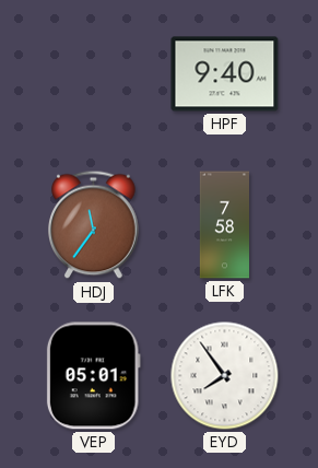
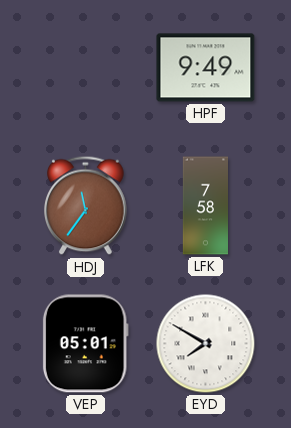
HPF: 9:40 -> 9:49
EYD: 7:54 -> 7:50
